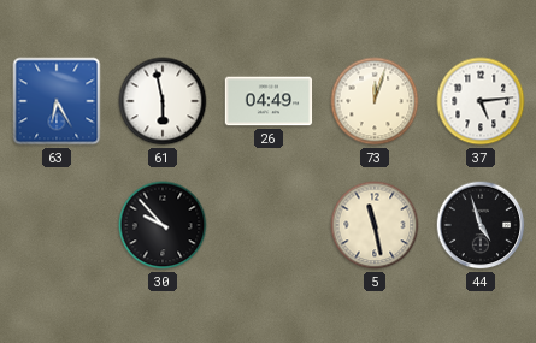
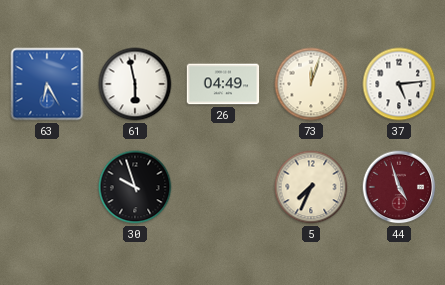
30: 9:53 -> 9:57
5: 11:28 -> 7:34
44 dial: black -> burgundy
